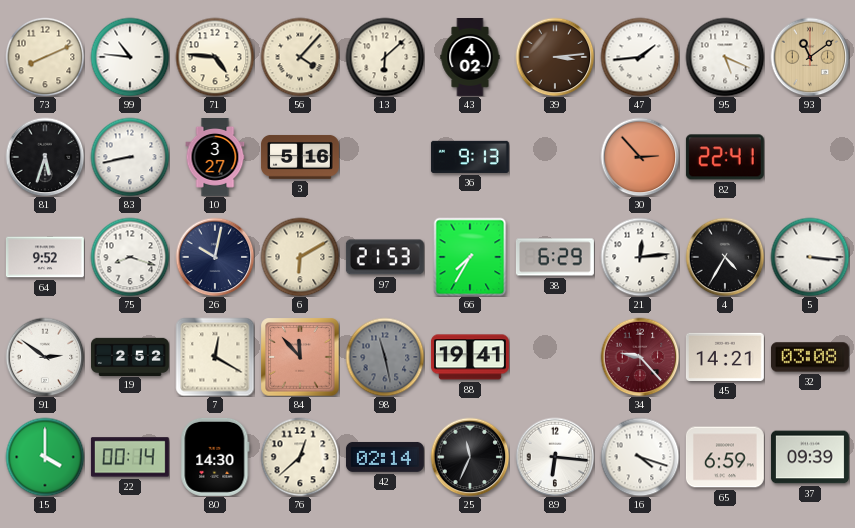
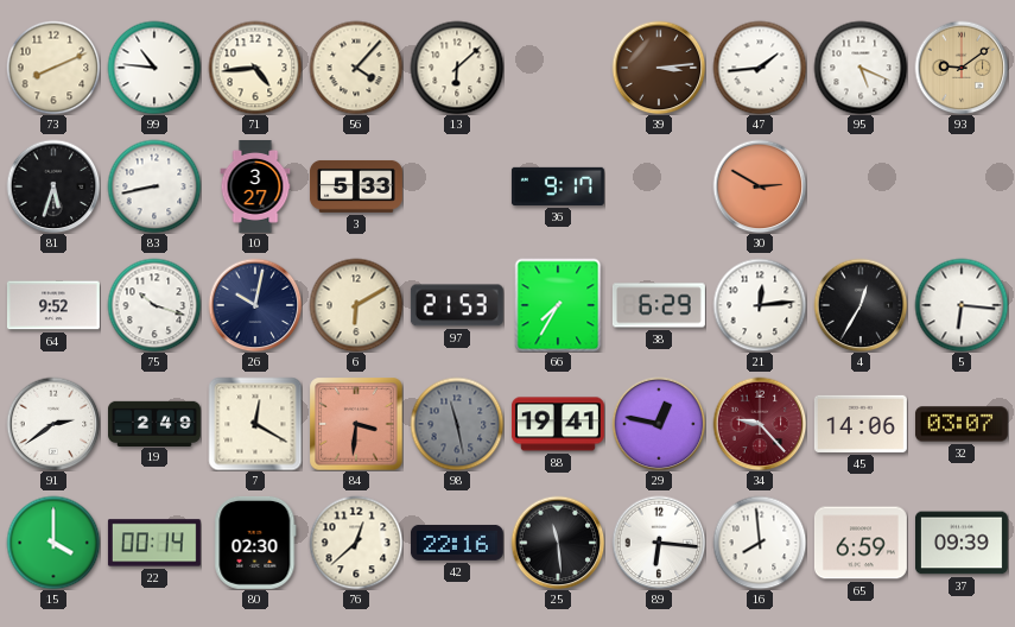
71: 4:46 -> 4:44
43: 4:02 -> none
93: 11:09 -> 9:09
3: 5:16 -> 5:33
36: 9:13 -> 9:17
30: 2:53 -> 2:50
82: 22:41 -> none
75: 8:18 -> 10:18
4: 4:35 -> 12:35
5: 3:16 -> 6:16
91: 2:51 -> 2:39
19: 2:52 -> 2:49
84: 11:53 -> 3:31
29: none -> 12:47
45: 14:21 -> 14:06
32: 03:08 -> 03:07
80: 14:30 -> 02:30
42: 02:14 -> 22:16
25: 11:34 -> 11:29
16: 4:18 -> 7:59
